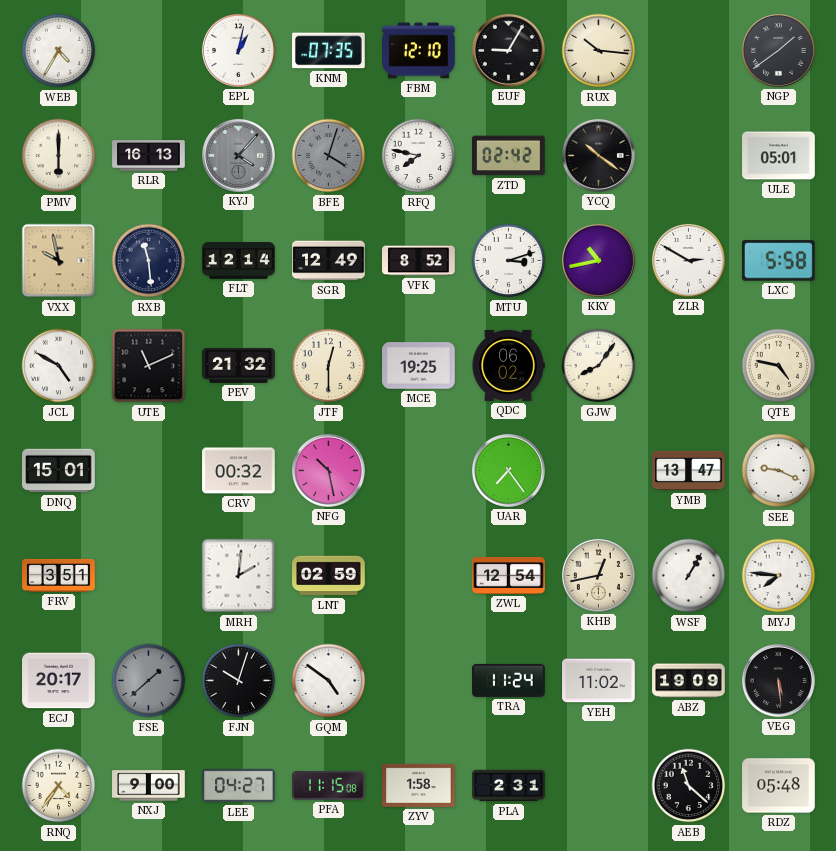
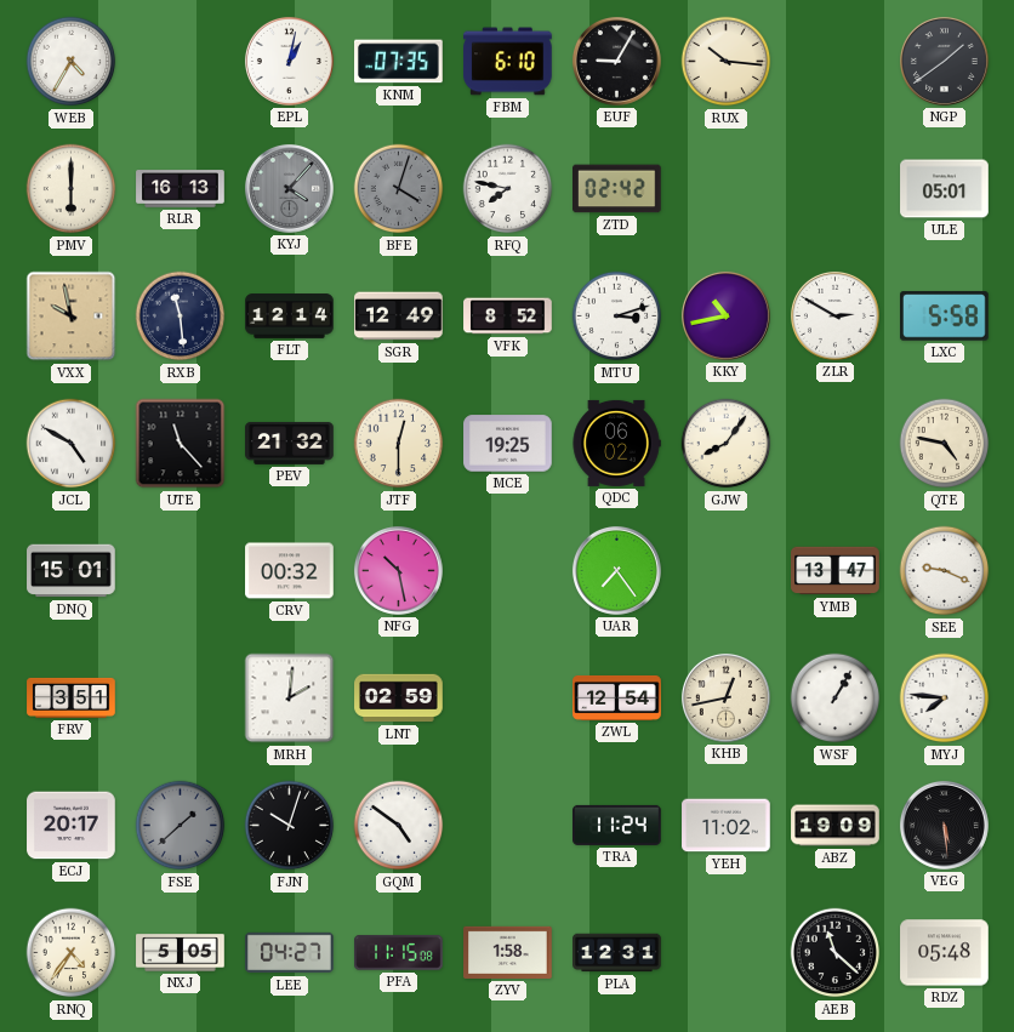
FBM: 12:10 -> 6:10
YCQ: 10:21 -> none
UTE: 11:11 -> 11:23
NXJ: 9:00 -> 5:05
PLA: 2:31 -> 12:31
